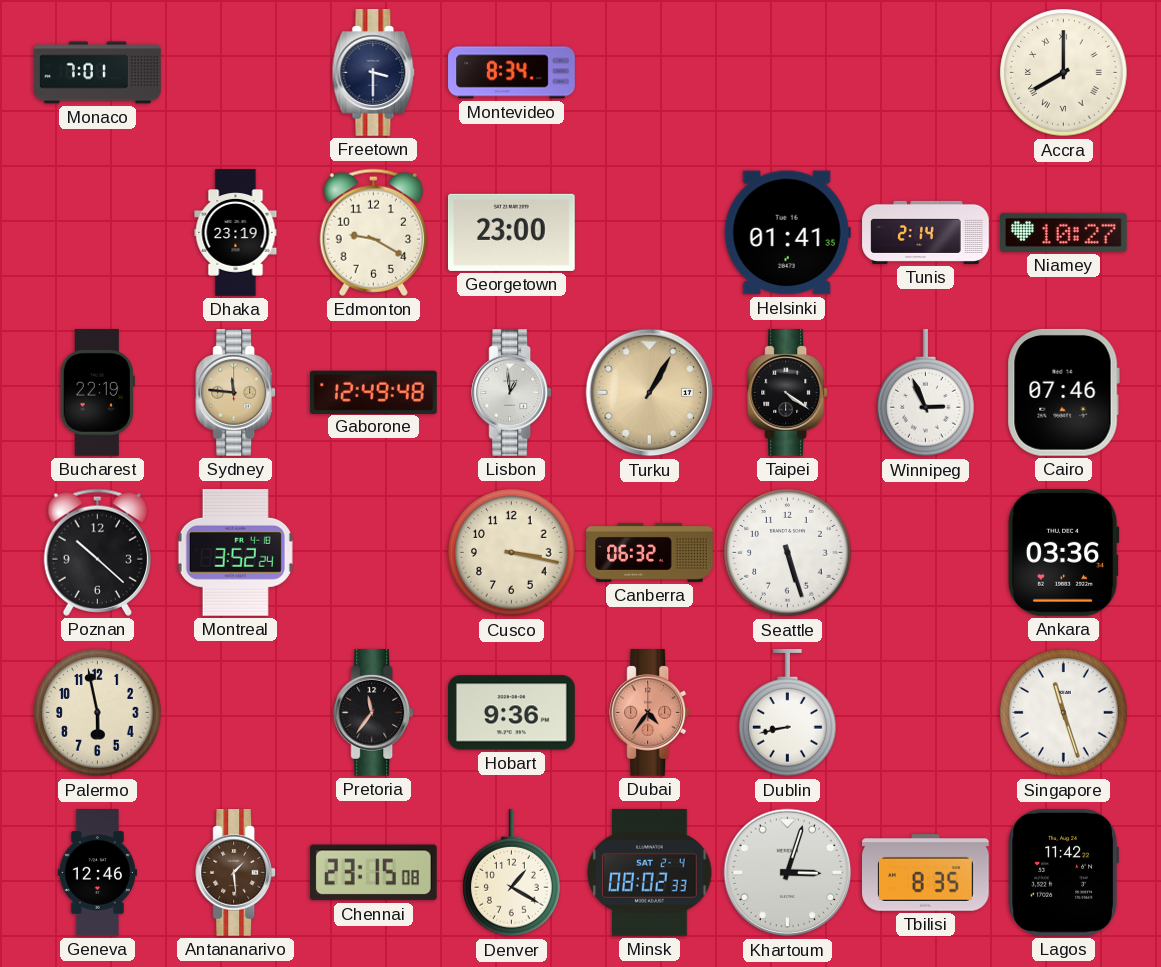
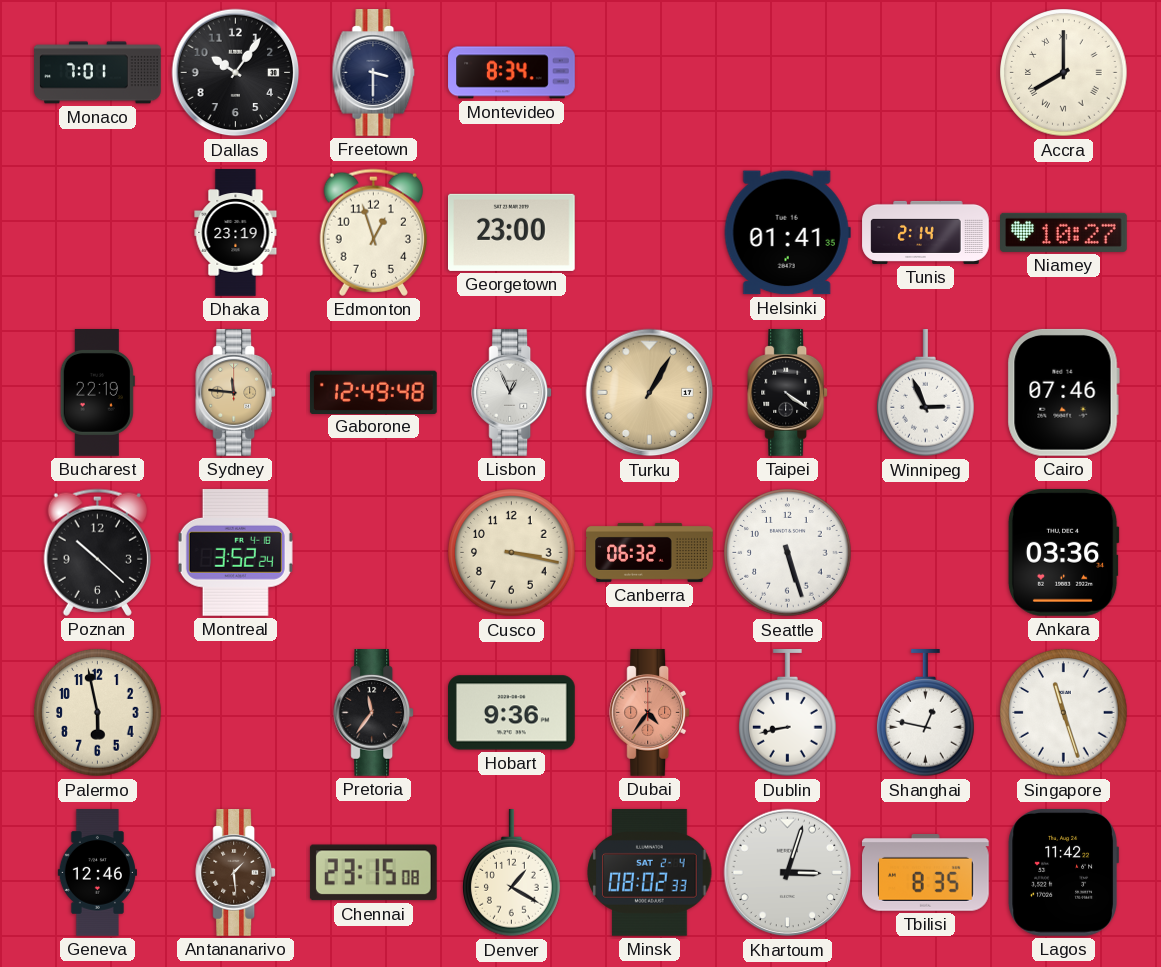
Dallas: none -> 10:06
Edmonton: 9:20 -> 12:57
Lisbon: 12:59 -> 12:56
Shanghai: none -> 12:47
